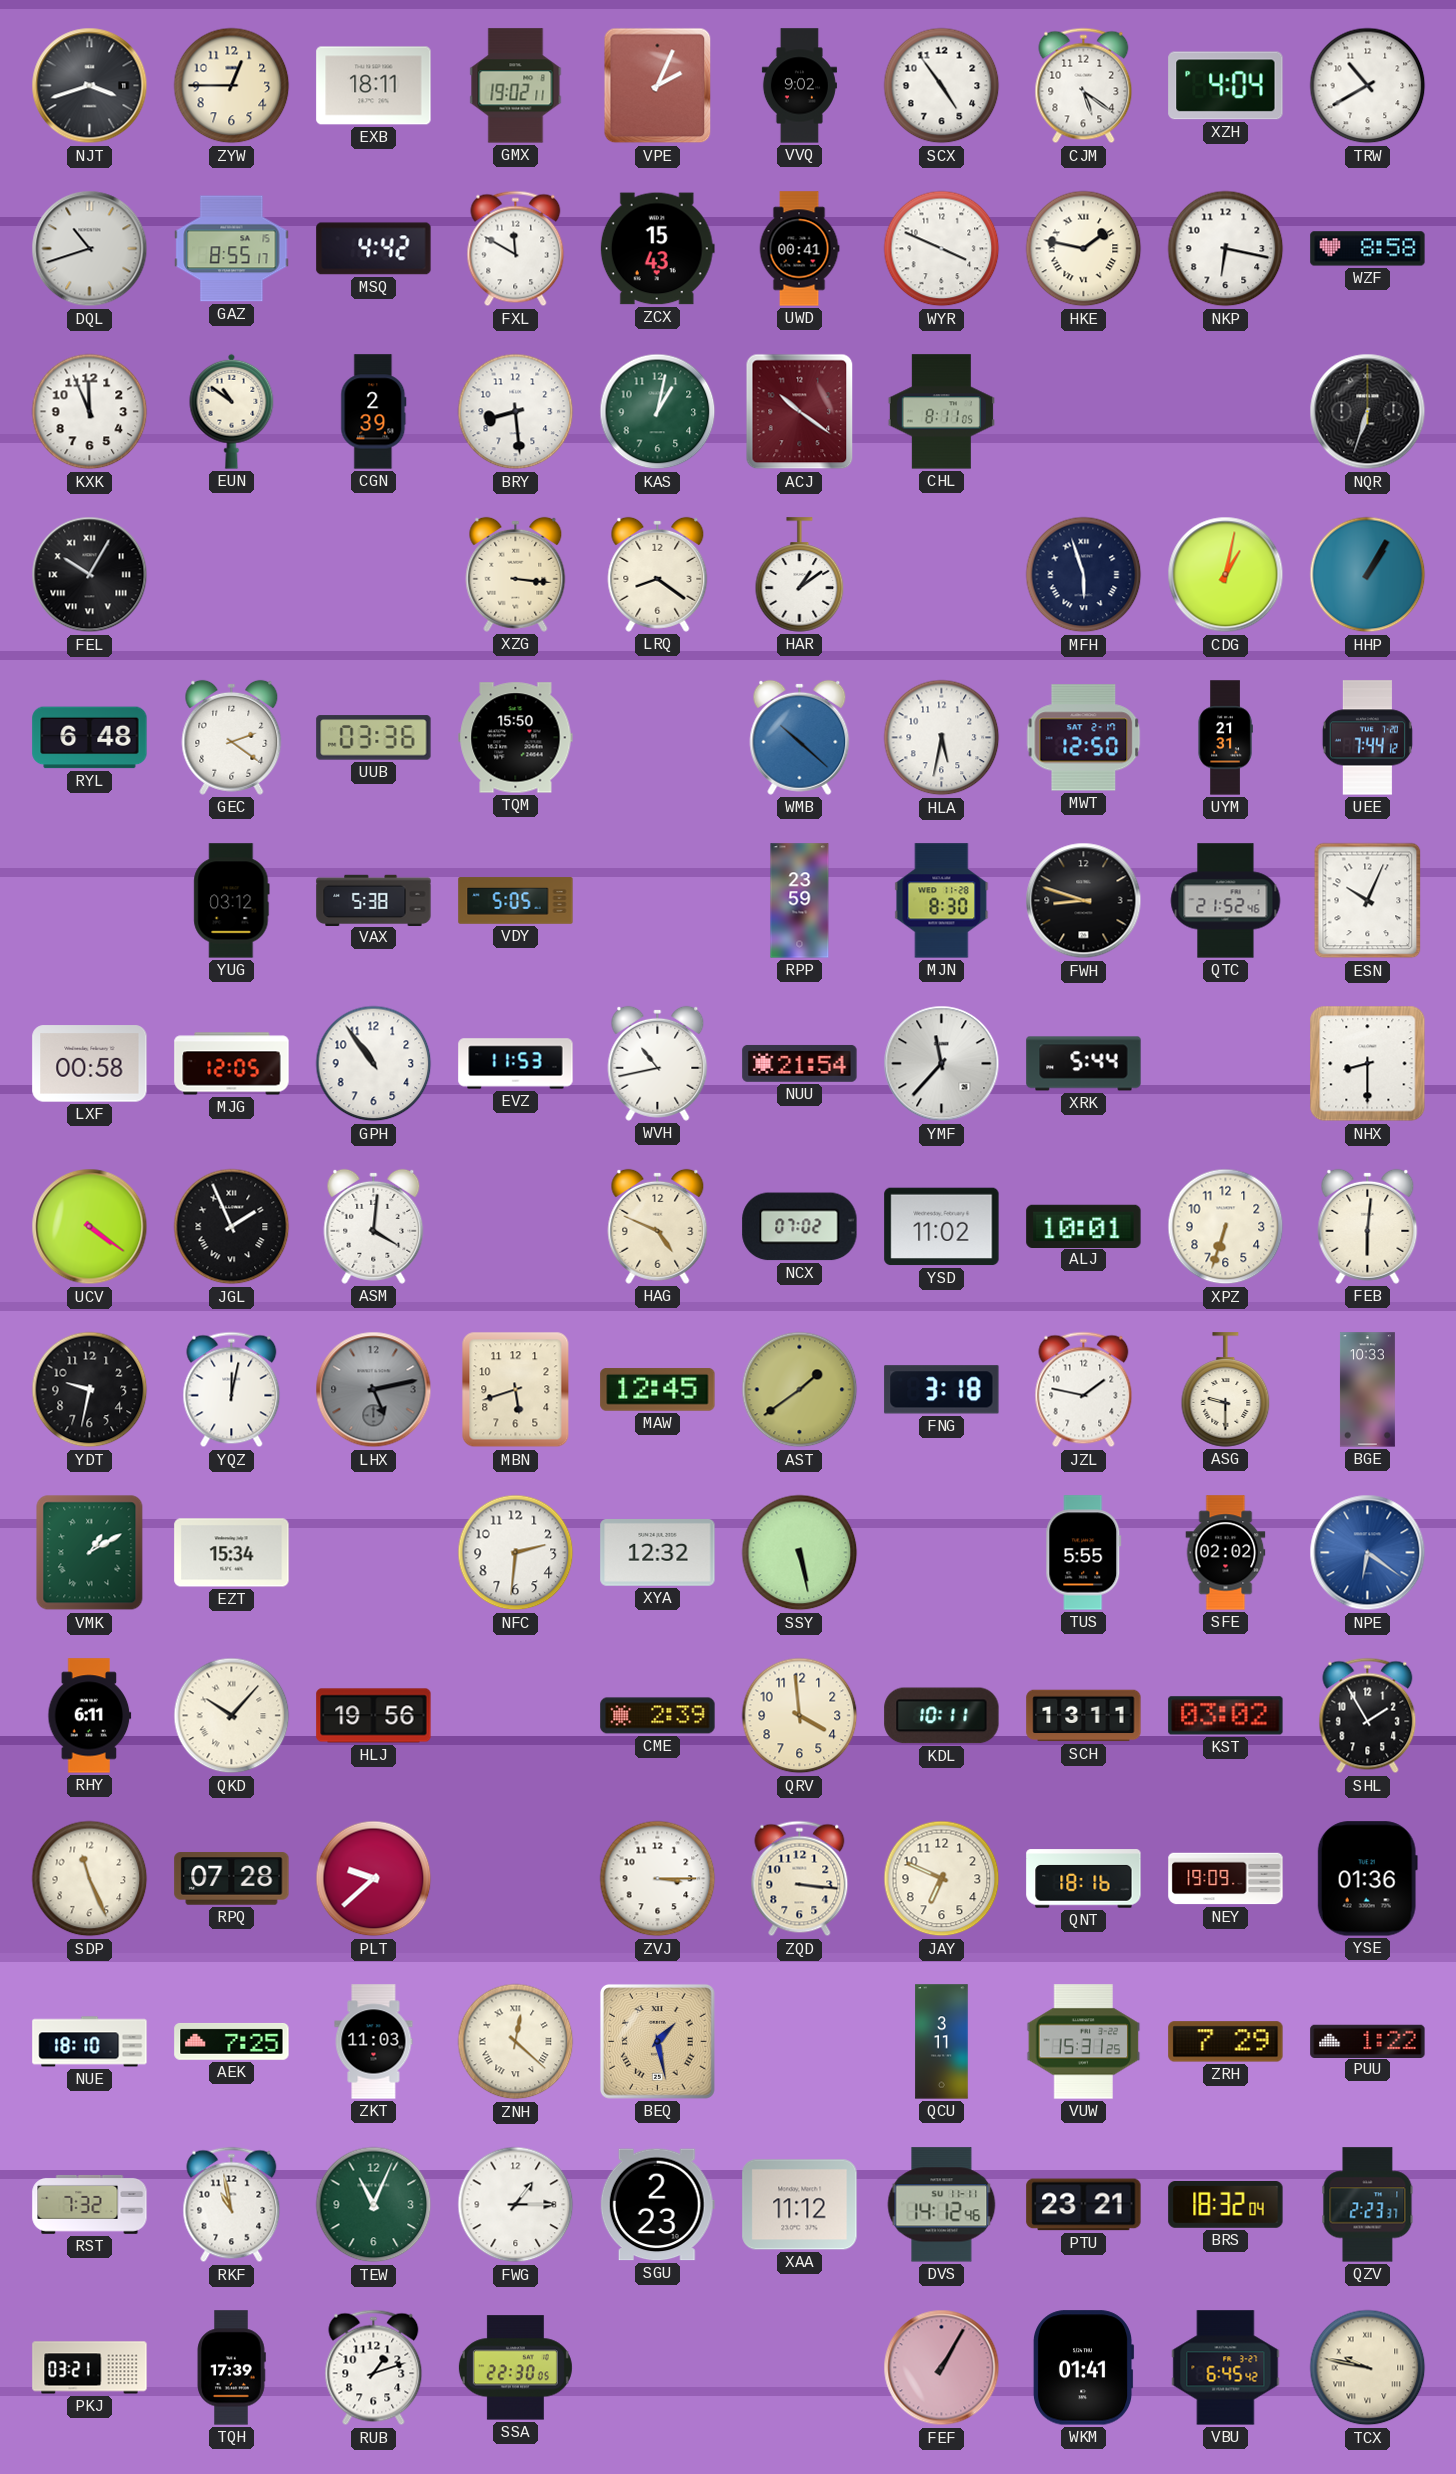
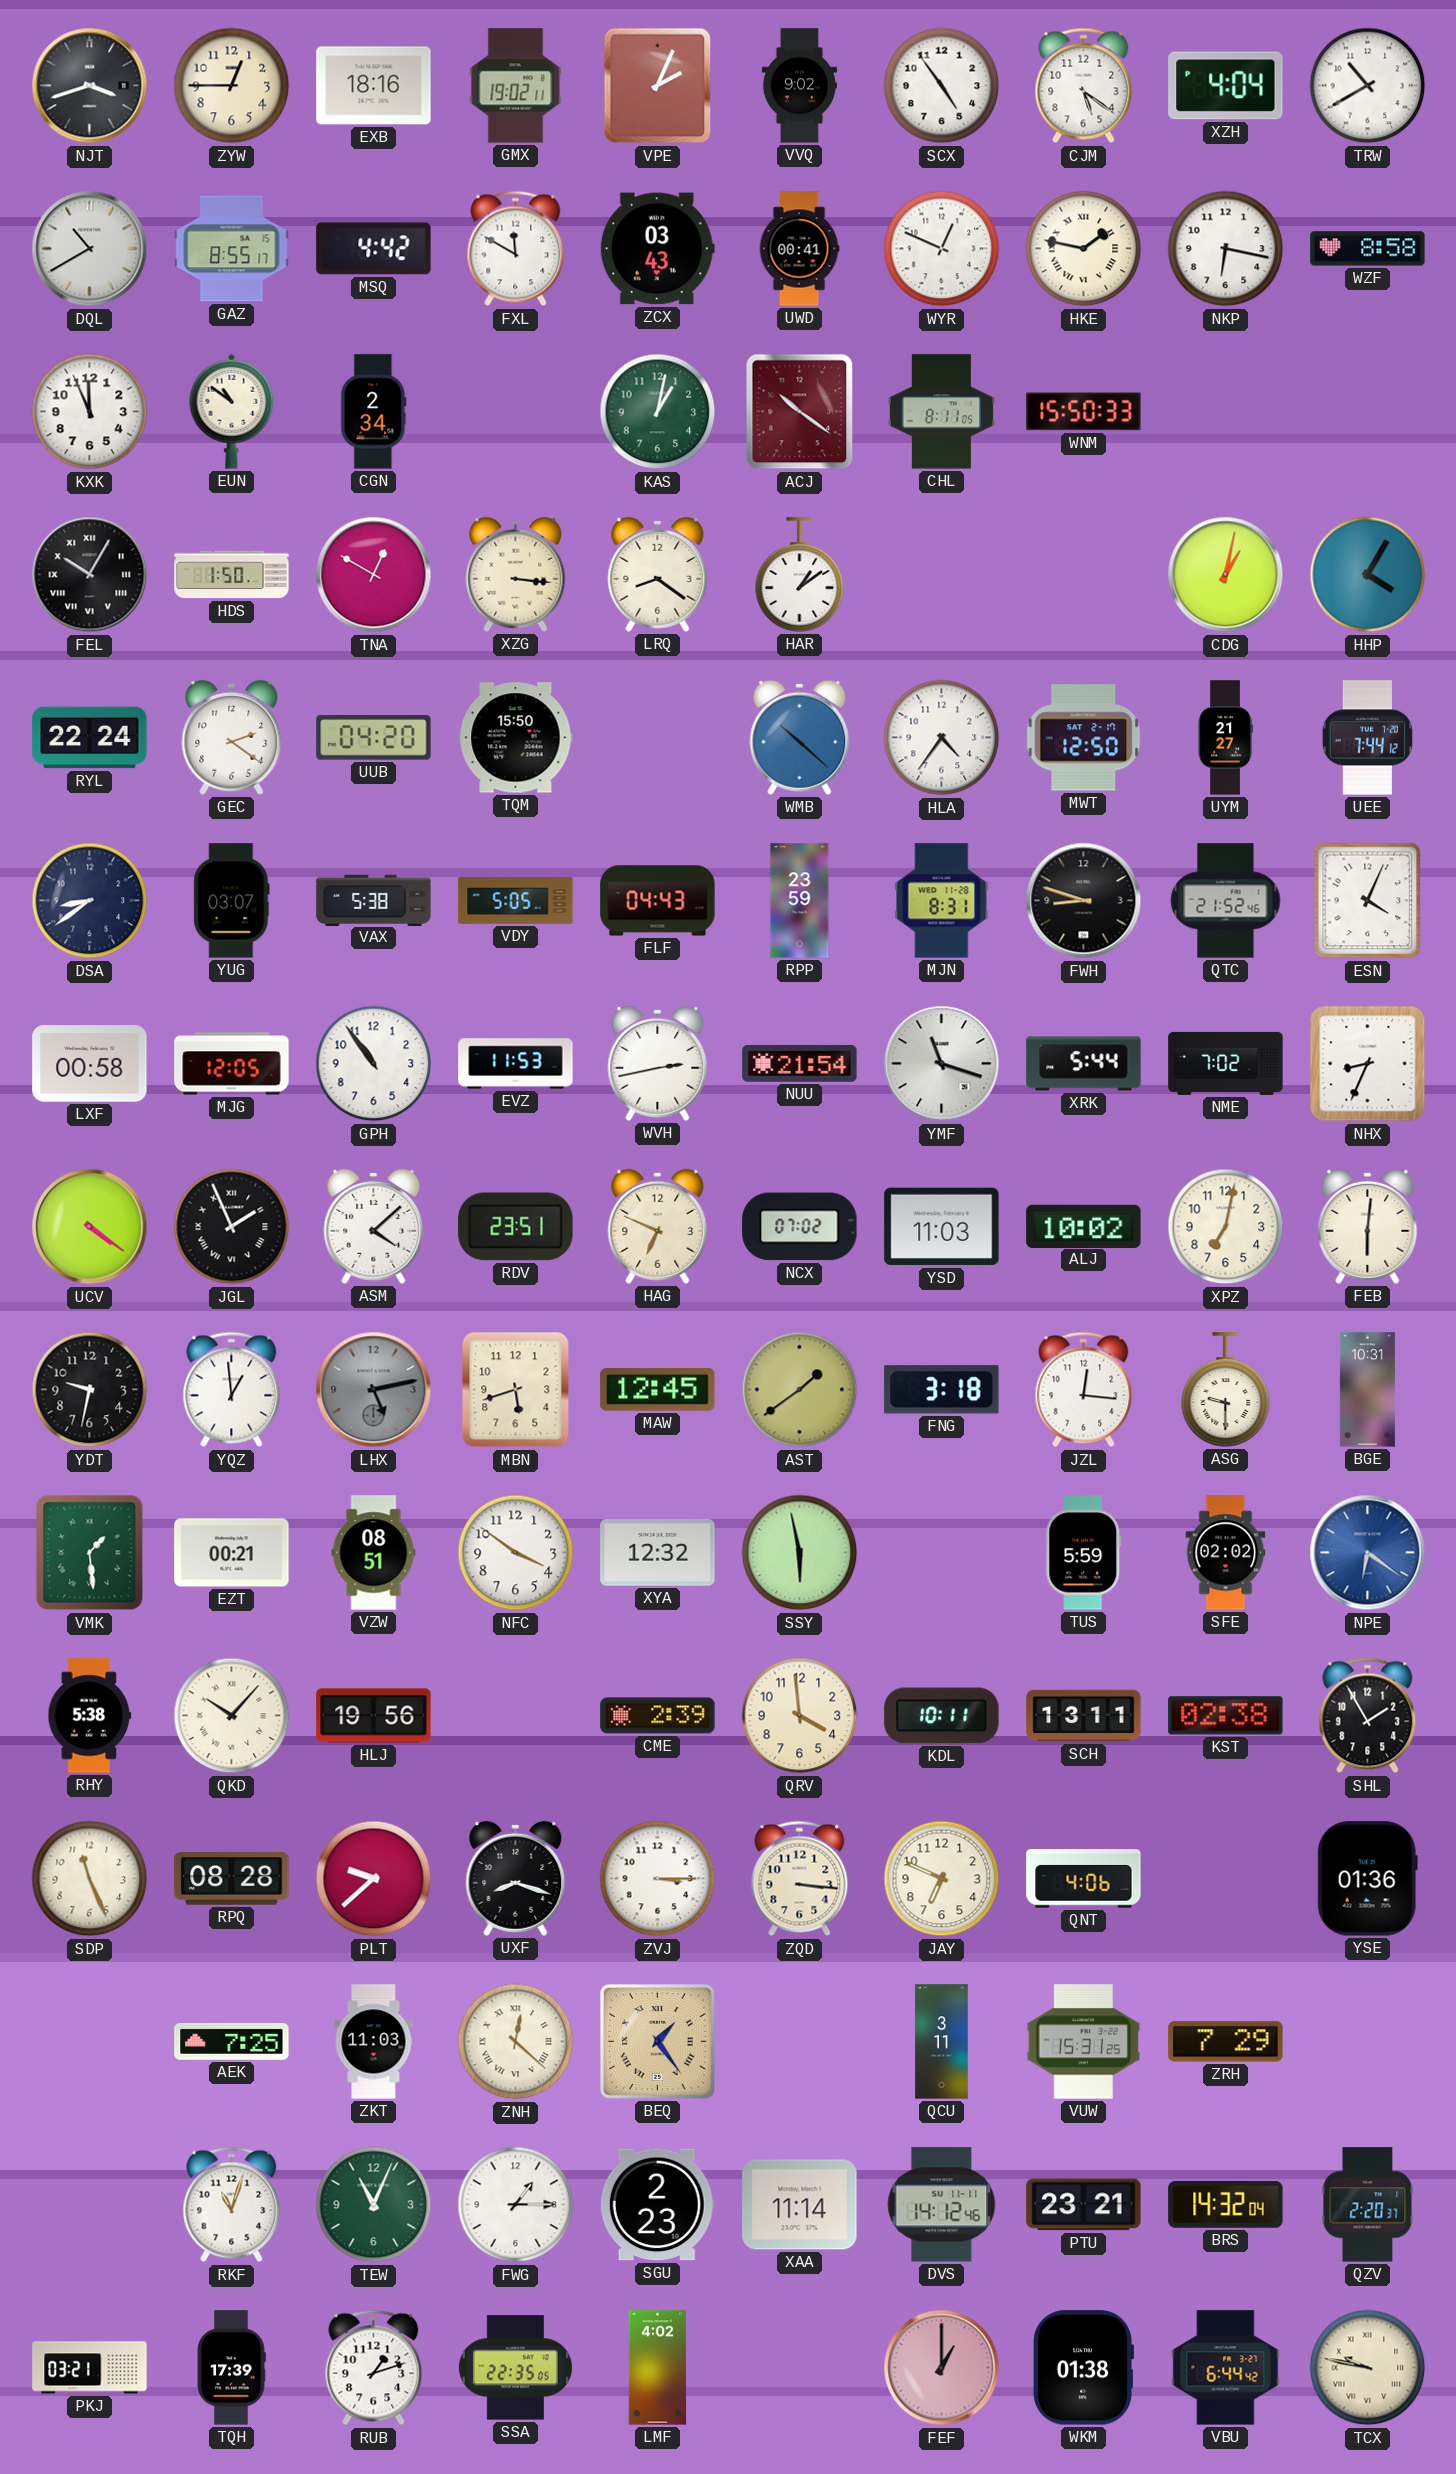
EXB: 18:11 -> 18:16
DQL: 10:42 -> 10:40
ZCX: 15:43 -> 03:43
WYR: 3:49 -> 12:49
CGN: 2:39 -> 2:34
BRY: 8:29 -> none
WNM: none -> 15:50
NQR: 6:33 -> none
HDS: none -> 1:50
TNA: none -> 12:50
MFH: 5:57 -> none
HHP: 1:05 -> 4:05
RYL: 6:48 -> 22:24
UUB: 03:36 -> 04:20
HLA: 5:32 -> 4:36
UYM: 21:31 -> 21:27
DSA: none -> 8:39
YUG: 03:12 -> 03:07
FLF: none -> 04:43
MJN: 8:30 -> 8:31
ESN: 10:04 -> 4:04
WVH: 10:43 -> 2:43
YMF: 11:37 -> 11:18
NME: none -> 7:02
NHX: 8:30 -> 8:34
ASM: 4:01 -> 4:08
RDV: none -> 23:51
HAG: 4:49 -> 6:49
YSD: 11:02 -> 11:03
ALJ: 10:01 -> 10:02
XPZ: 6:33 -> 7:02
YQZ: 12:02 -> 12:59
JZL: 1:47 -> 12:16
BGE: 10:33 -> 10:31
VMK: 1:10 -> 1:29
EZT: 15:34 -> 00:21
VZW: none -> 08:51
NFC: 2:31 -> 3:51
SSY: 5:28 -> 5:58
TUS: 5:55 -> 5:59
RHY: 6:11 -> 5:38
KST: 03:02 -> 02:38
RPQ: 07:28 -> 08:28
UXF: none -> 8:18
QNT: 18:16 -> 4:06
NEY: 19:09 -> none
NUE: 18:10 -> none
BEQ: 1:28 -> 1:24
PUU: 1:22 -> none
RST: 7:32 -> none
RKF: 10:58 -> 11:03
XAA: 11:12 -> 11:14
BRS: 18:32 -> 14:32
QZV: 2:23 -> 2:20
SSA: 22:30 -> 22:35
LMF: none -> 4:02
FEF: 1:05 -> 1:00
WKM: 01:41 -> 01:38
VBU: 6:45 -> 6:44
